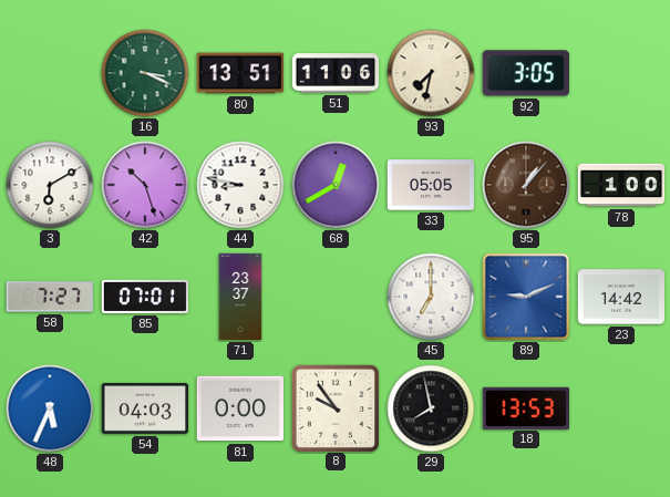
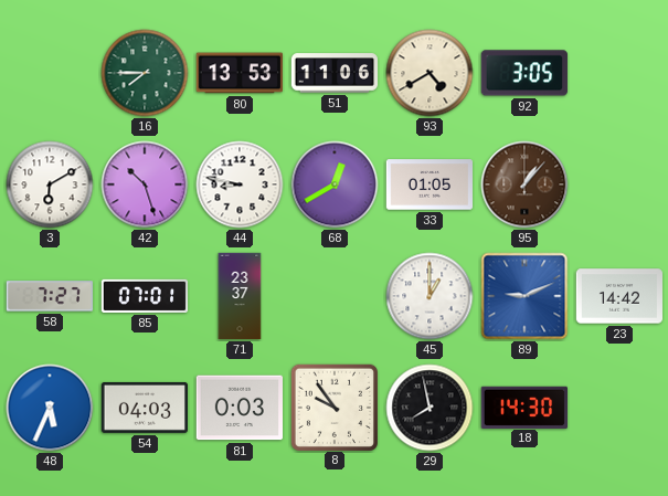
16: 3:19 -> 7:45
80: 13:51 -> 13:53
93: 7:32 -> 4:40
33: 05:05 -> 01:05
78: 1:00 -> none
45: 7:00 -> 1:00
81: 0:00 -> 0:03
18: 13:53 -> 14:30
